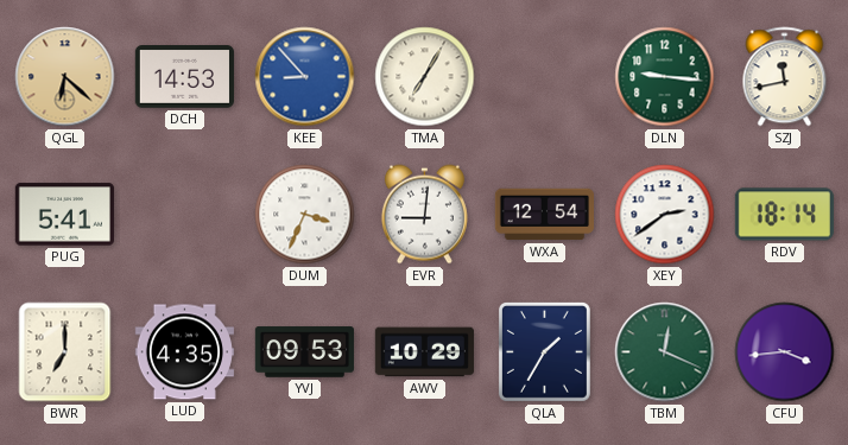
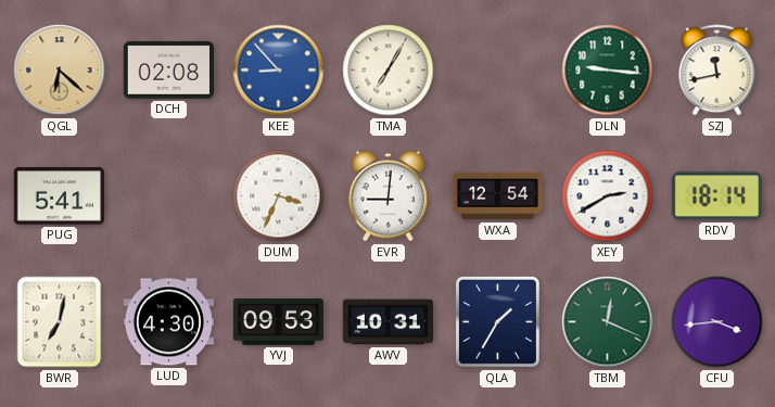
DCH: 14:53 -> 02:08
XEY: 2:39 -> 2:40
BWR: 7:00 -> 7:02
LUD: 4:35 -> 4:30
AWV: 10:29 -> 10:31
